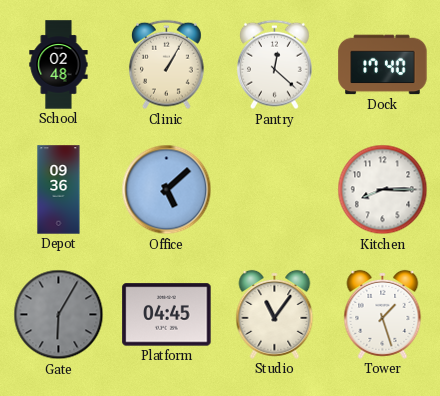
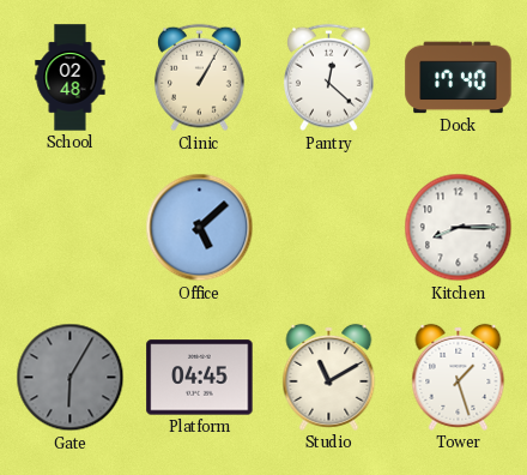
Depot: 09:36 -> none
Studio: 11:06 -> 11:10
